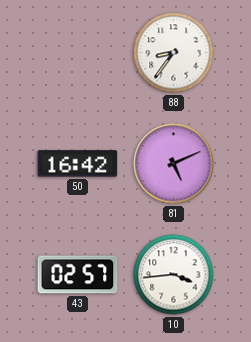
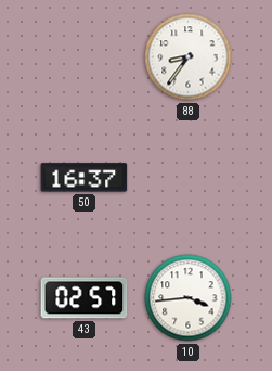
50: 16:42 -> 16:37
81: 5:11 -> none
